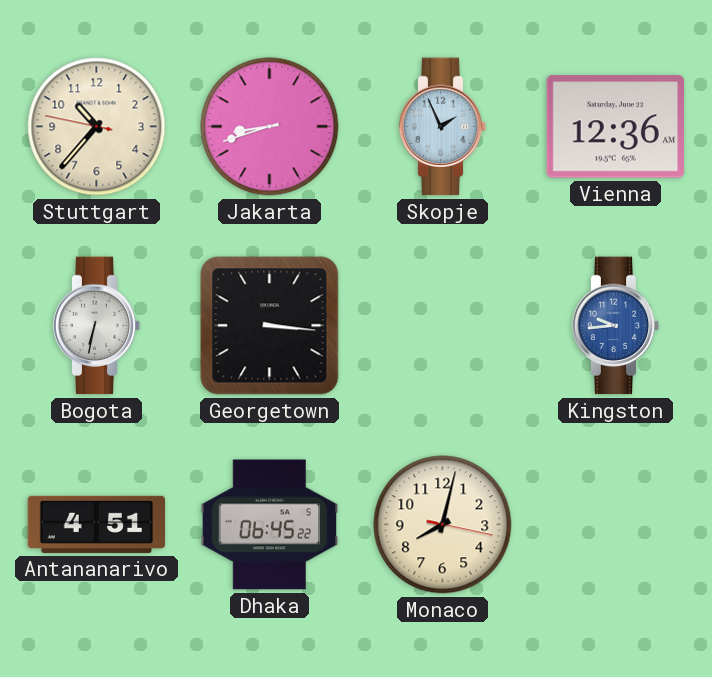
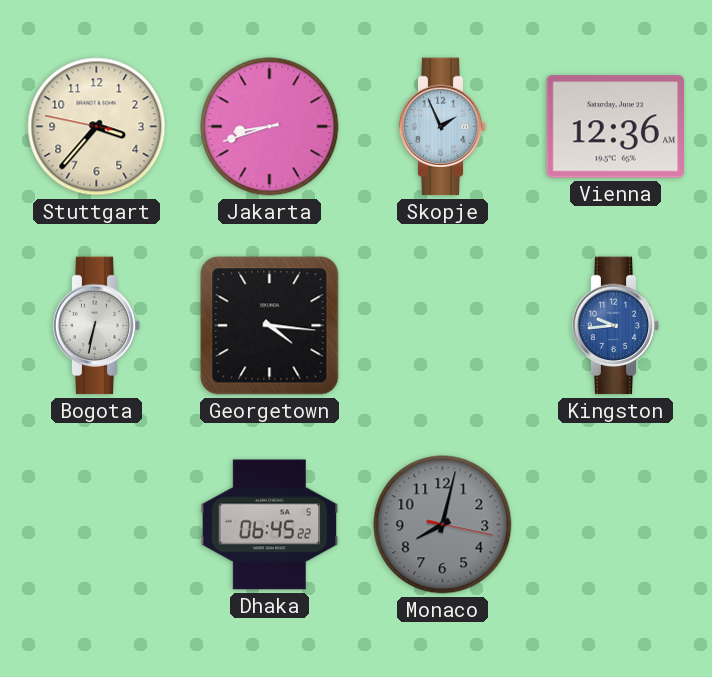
Stuttgart: 10:36 -> 3:36
Georgetown: 3:16 -> 4:16
Antananarivo: 4:51 -> none
Monaco dial: cream -> grey
